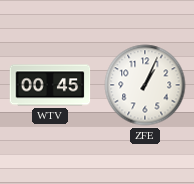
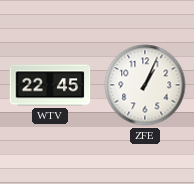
WTV: 00:45 -> 22:45
